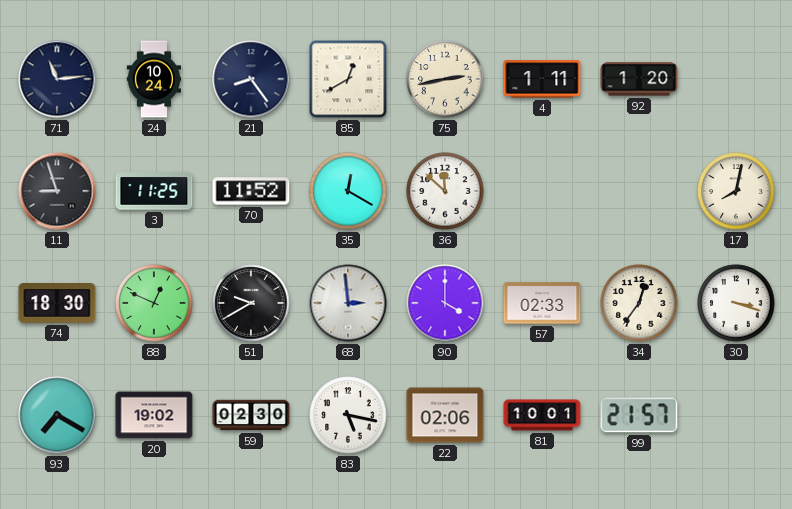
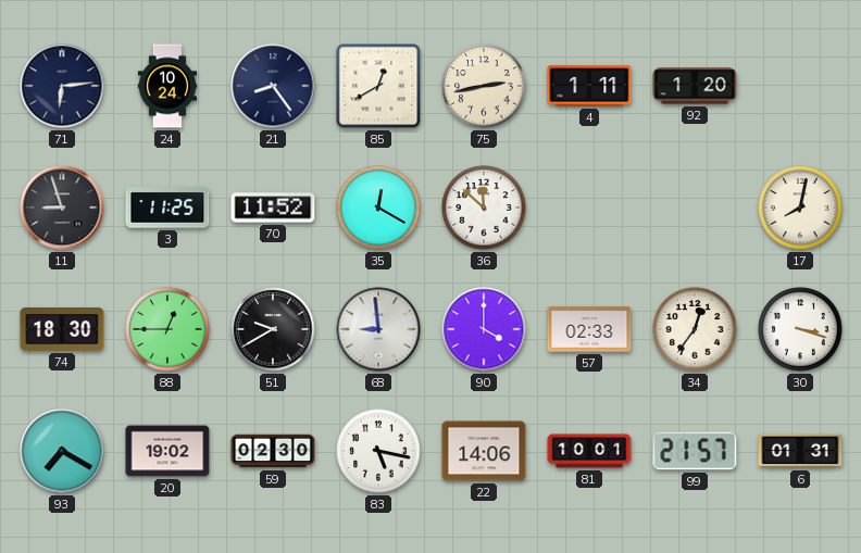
71: 11:14 -> 6:14
88: 12:49 -> 12:45
68: 2:59 -> 8:59
22: 02:06 -> 14:06
6: none -> 01:31
